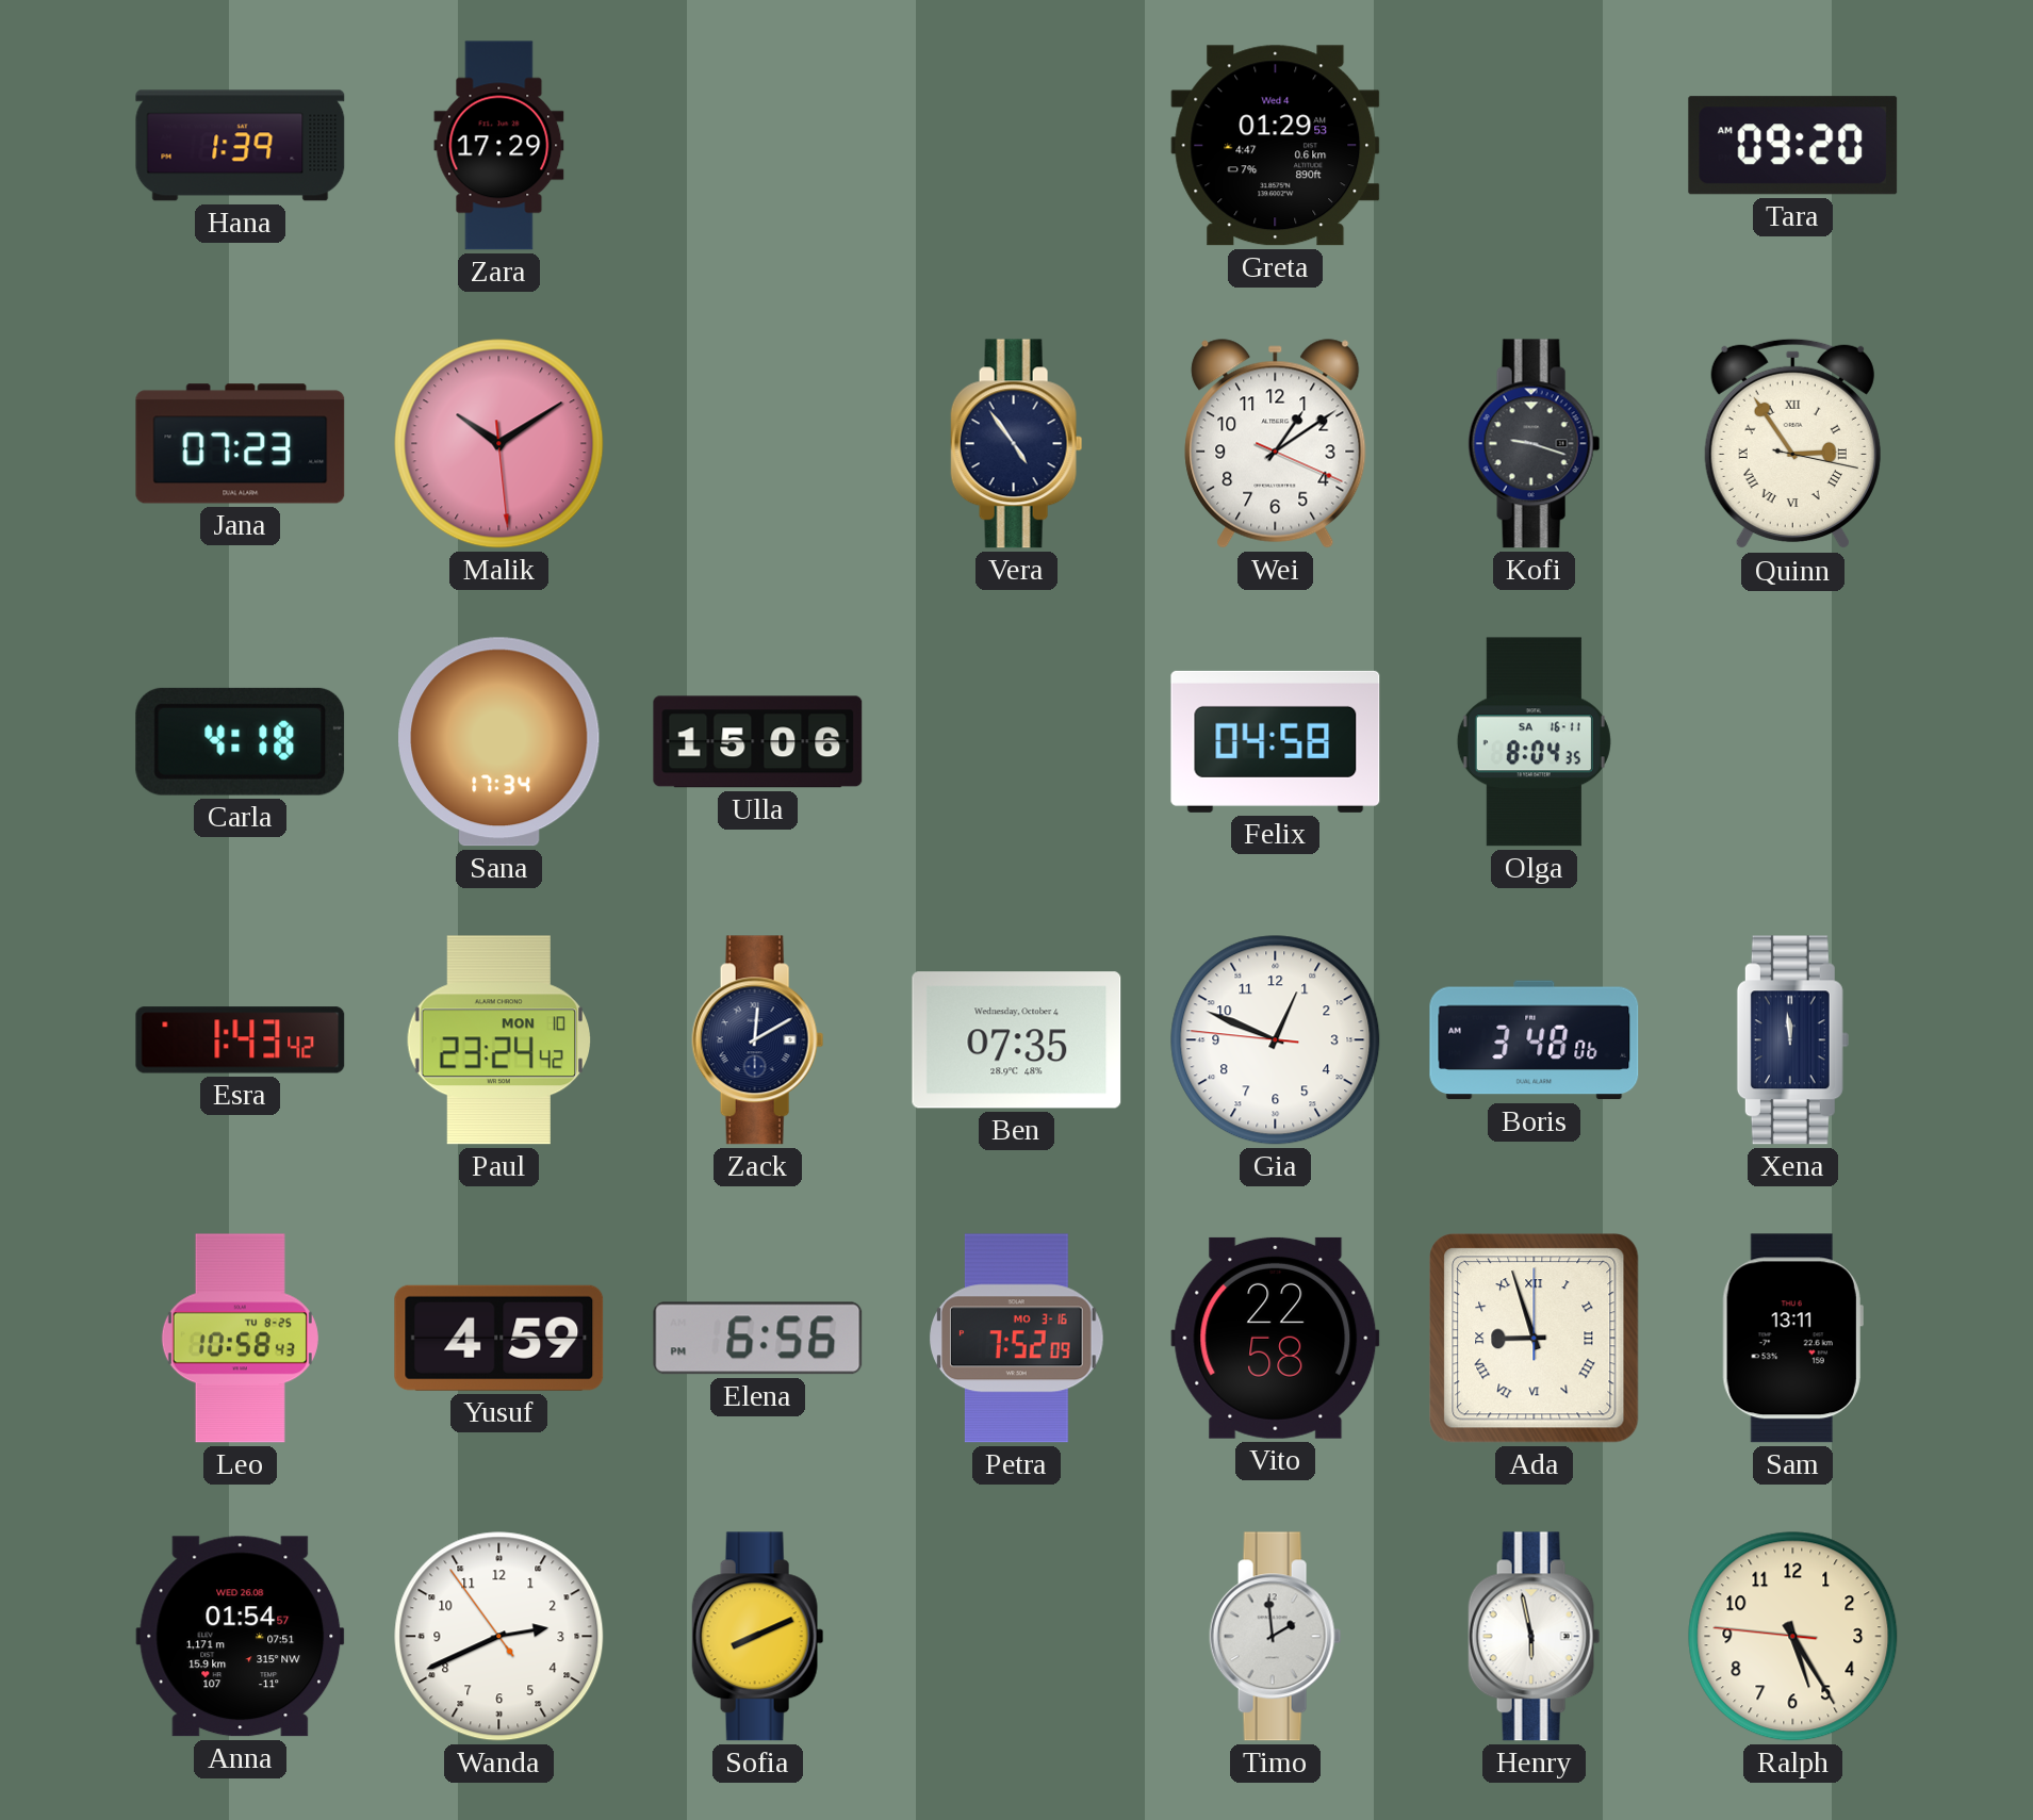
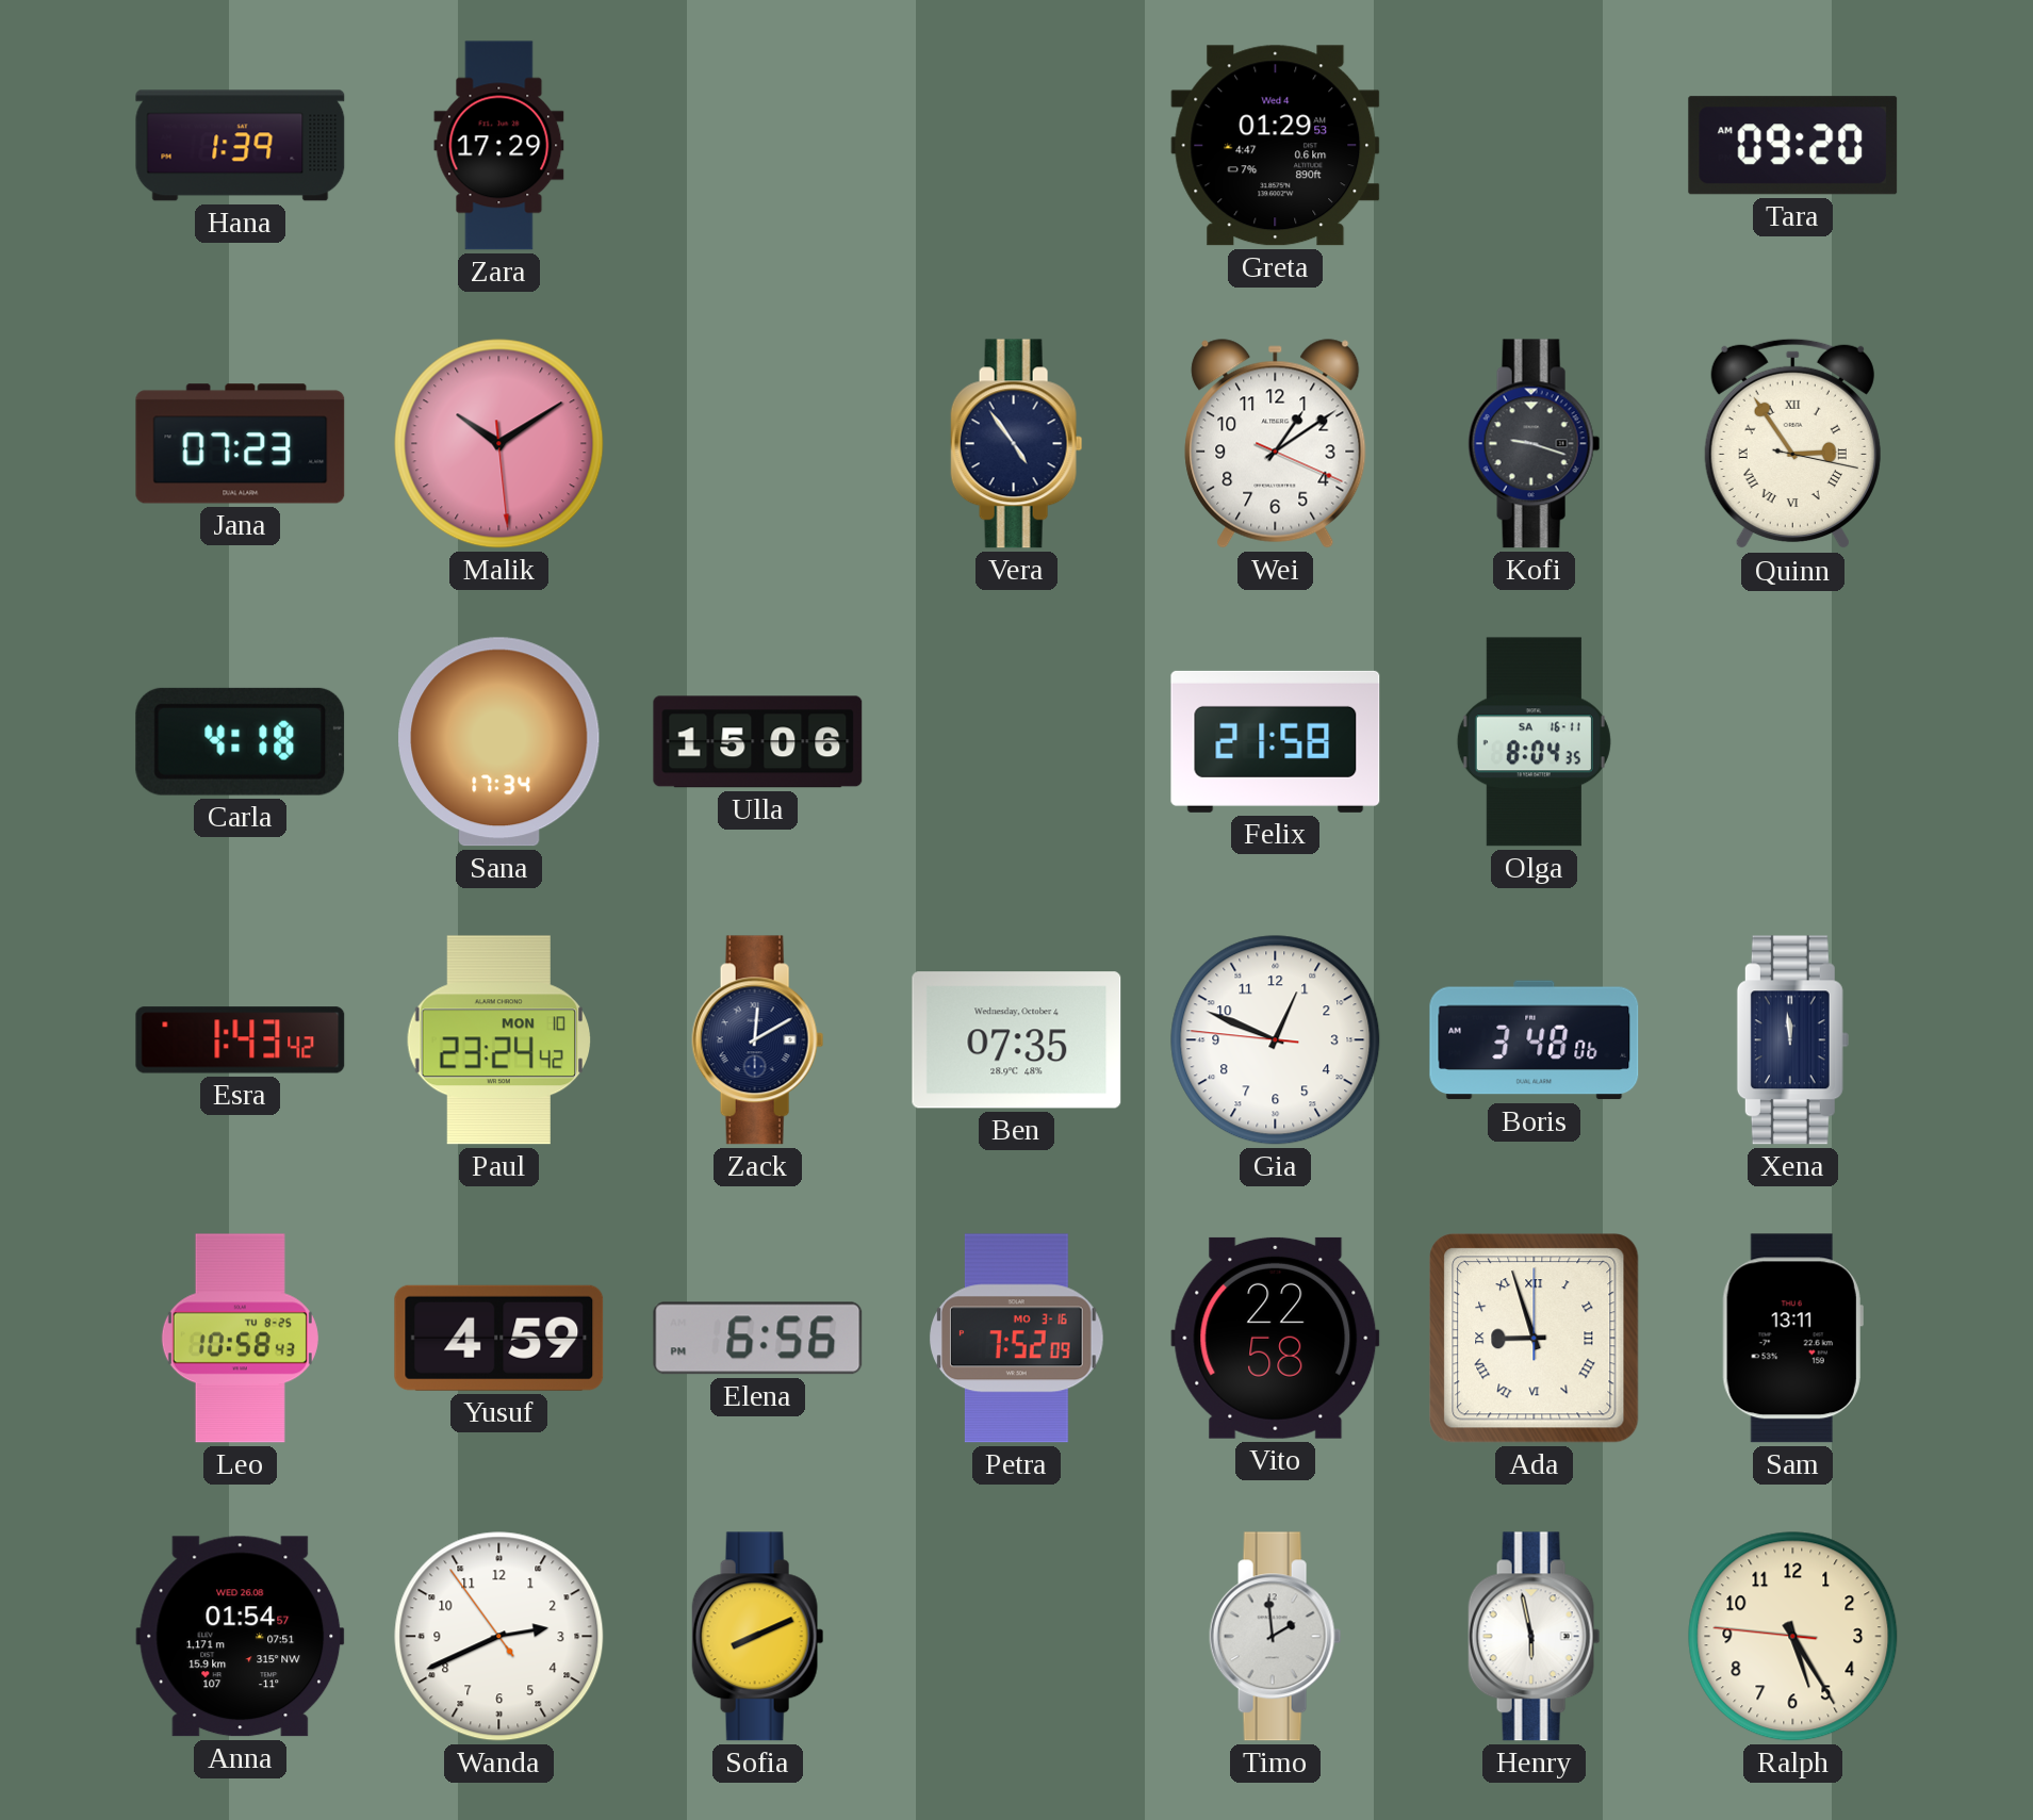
Felix: 04:58 -> 21:58
